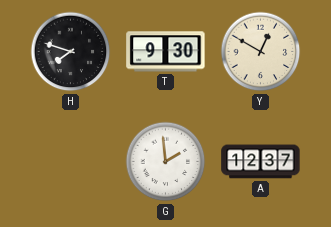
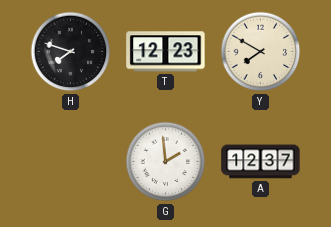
T: 9:30 -> 12:23
Y: 12:50 -> 7:50
